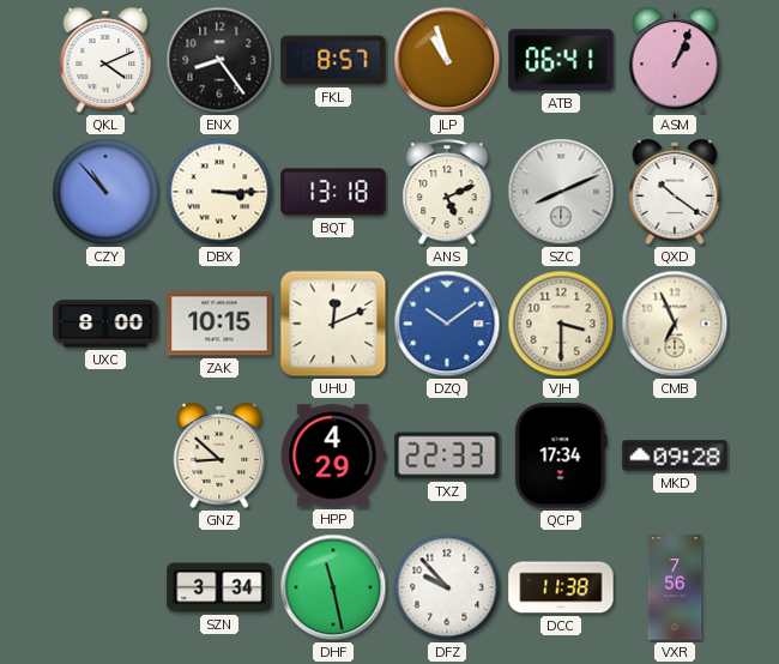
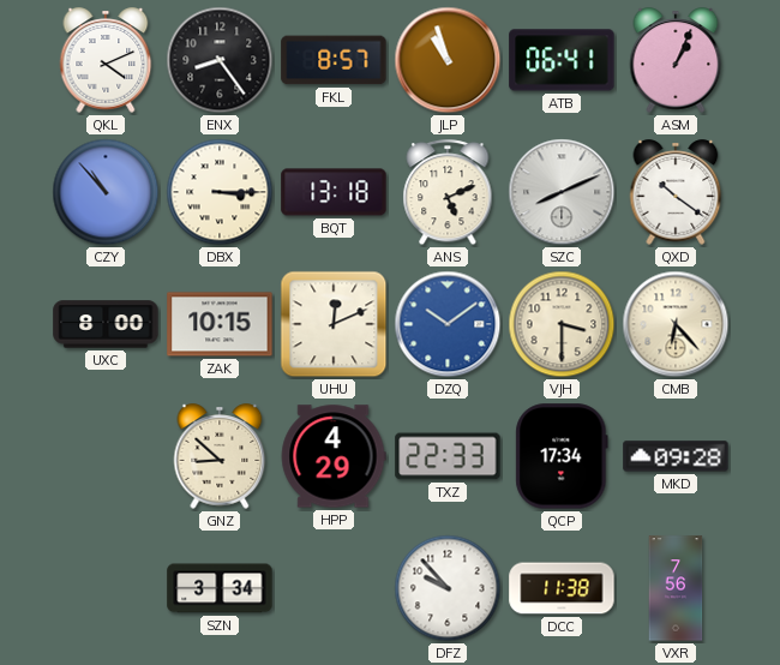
CMB: 6:56 -> 6:23
DHF: 11:28 -> none
